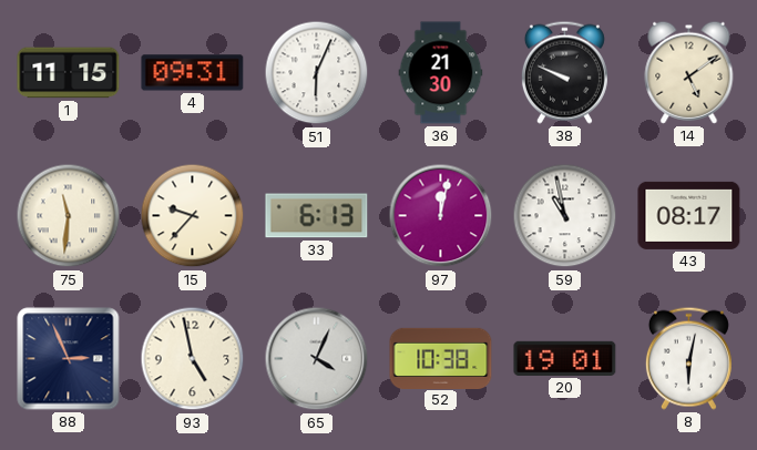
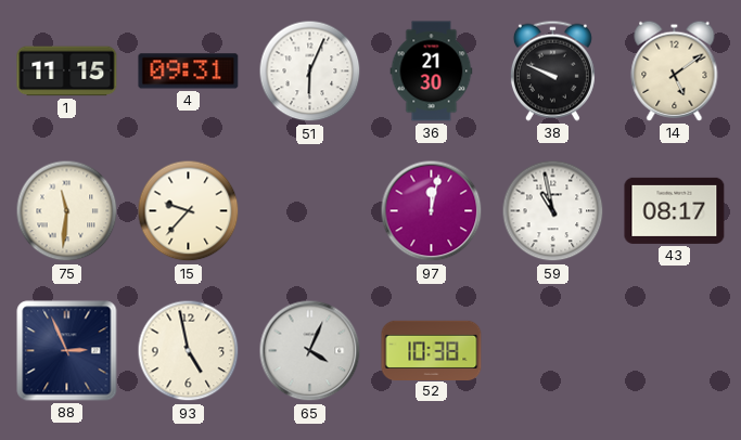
33: 6:13 -> none
20: 19:01 -> none
8: 6:02 -> none
